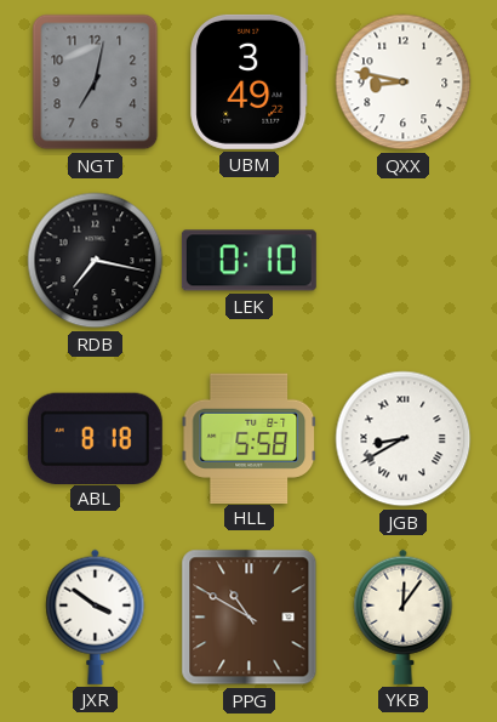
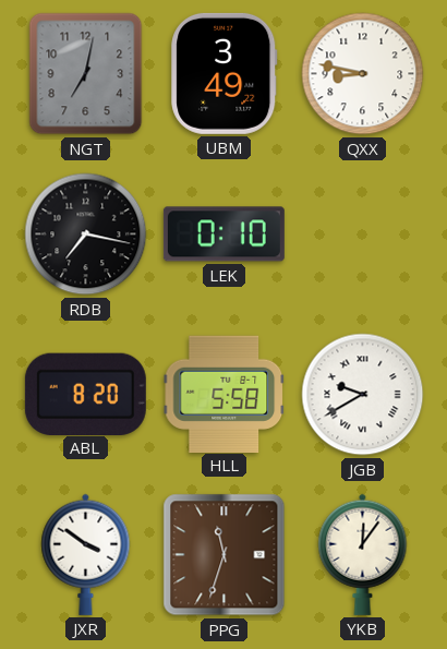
ABL: 8:18 -> 8:20
JGB: 8:40 -> 9:40
PPG: 10:50 -> 11:33
